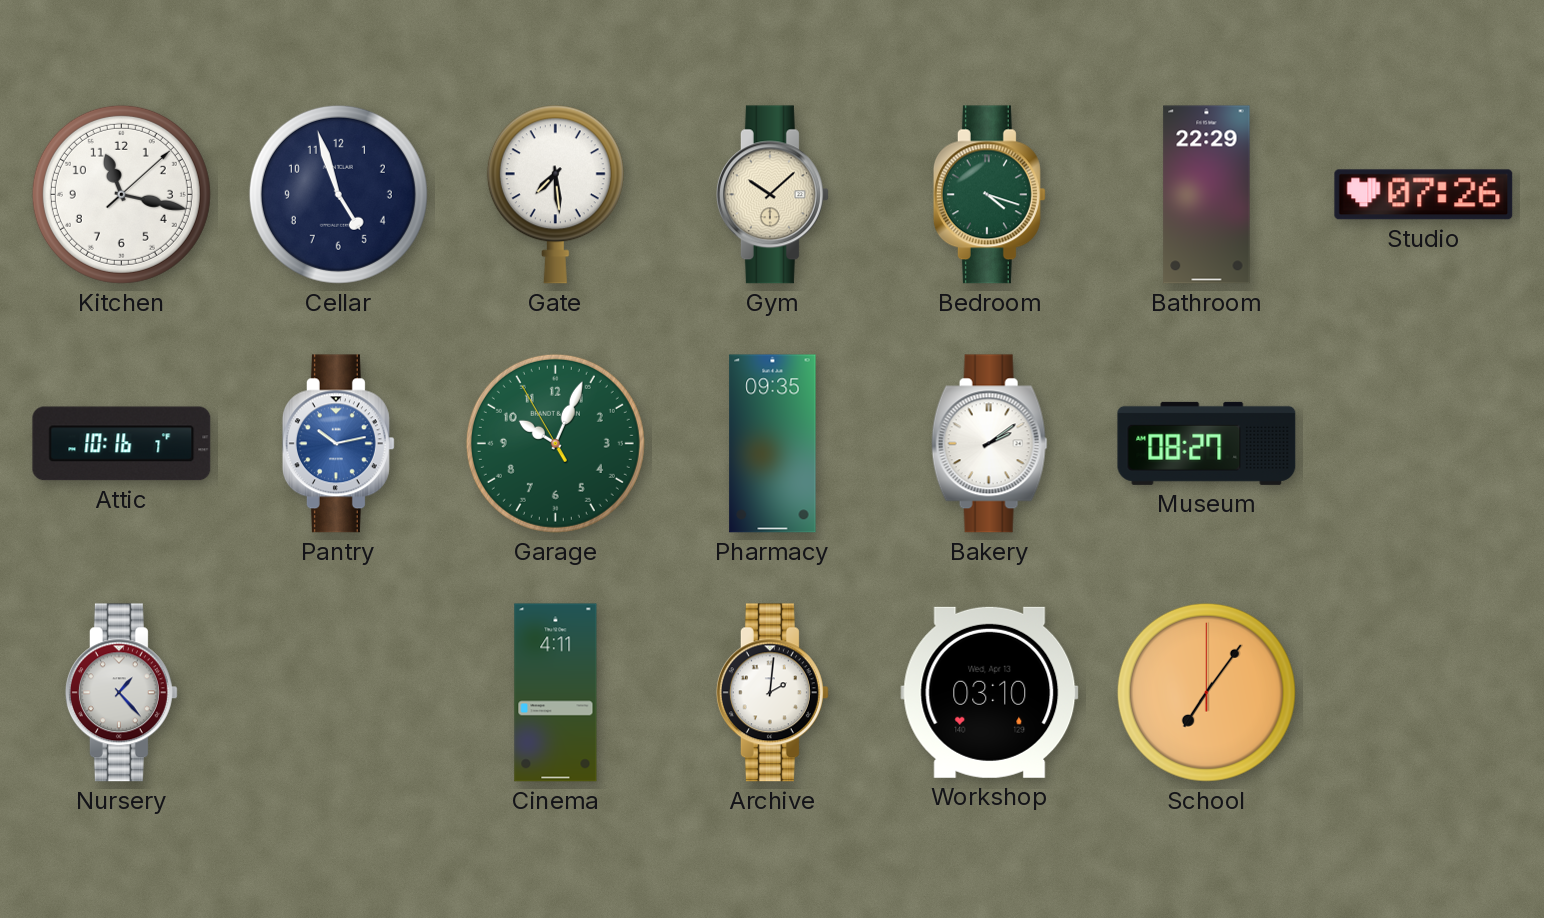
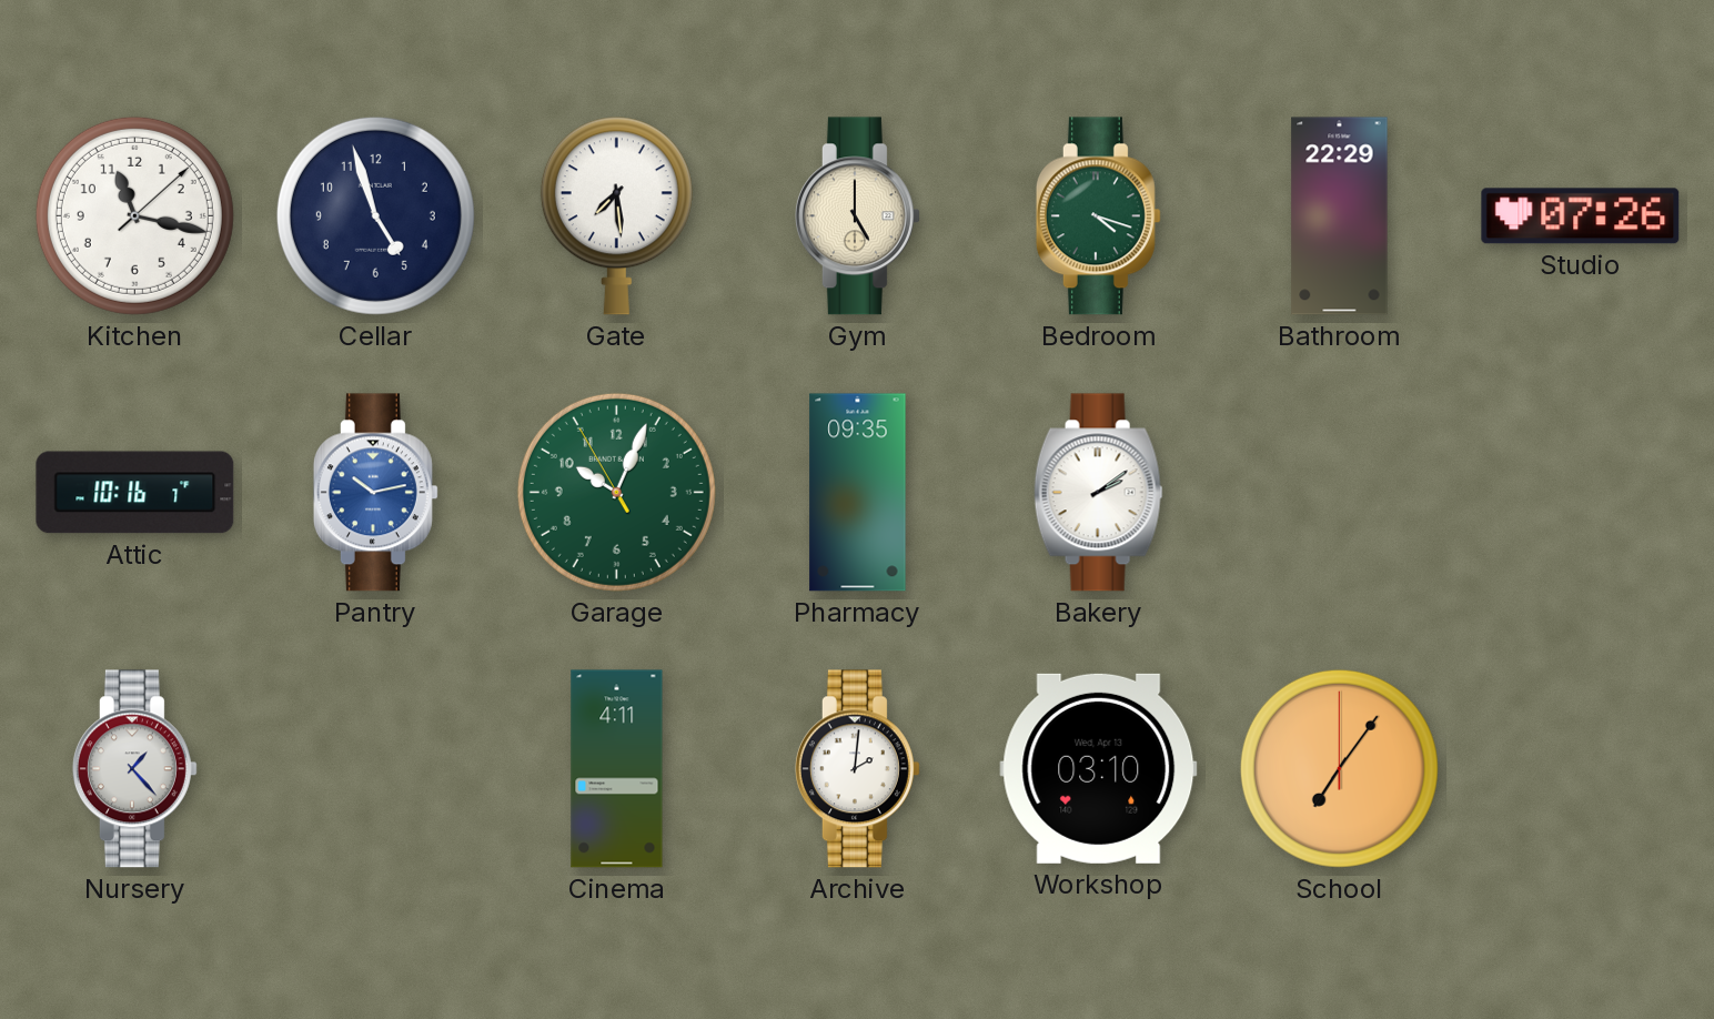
Gym: 10:08 -> 5:00
Museum: 08:27 -> none
